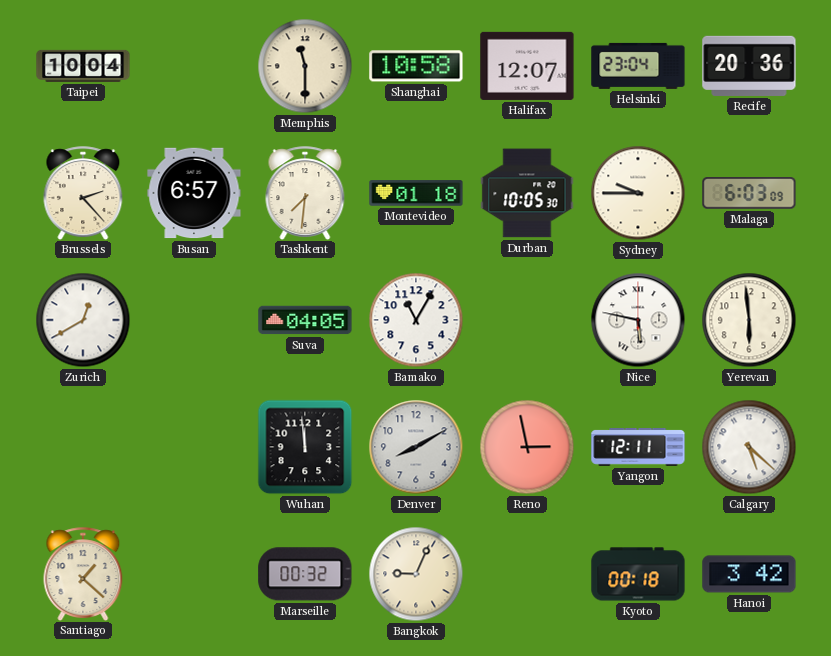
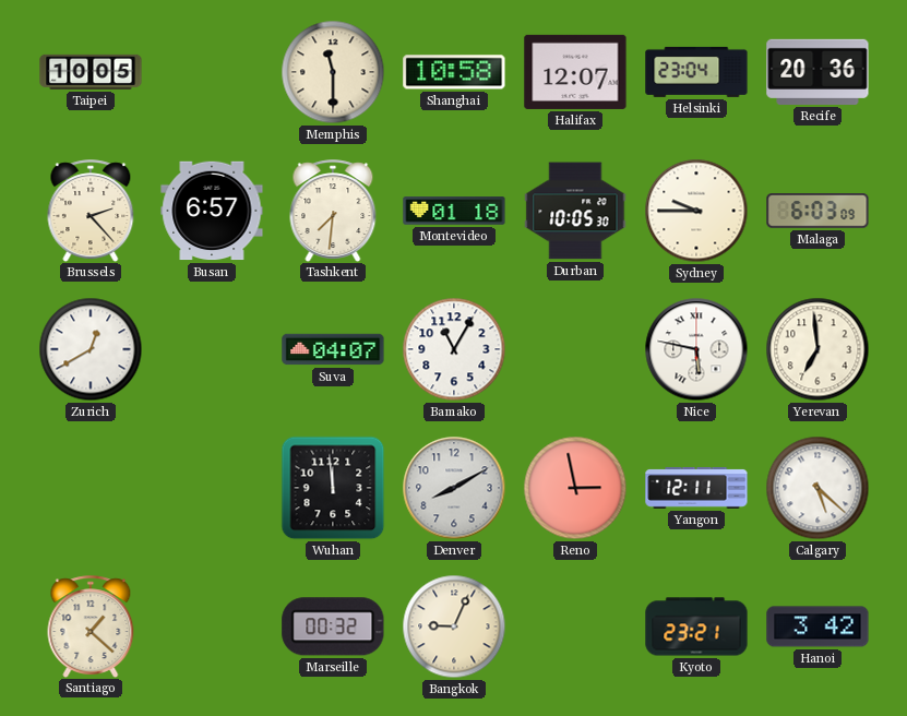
Taipei: 10:04 -> 10:05
Suva: 04:05 -> 04:07
Yerevan: 5:59 -> 6:59
Kyoto: 00:18 -> 23:21
